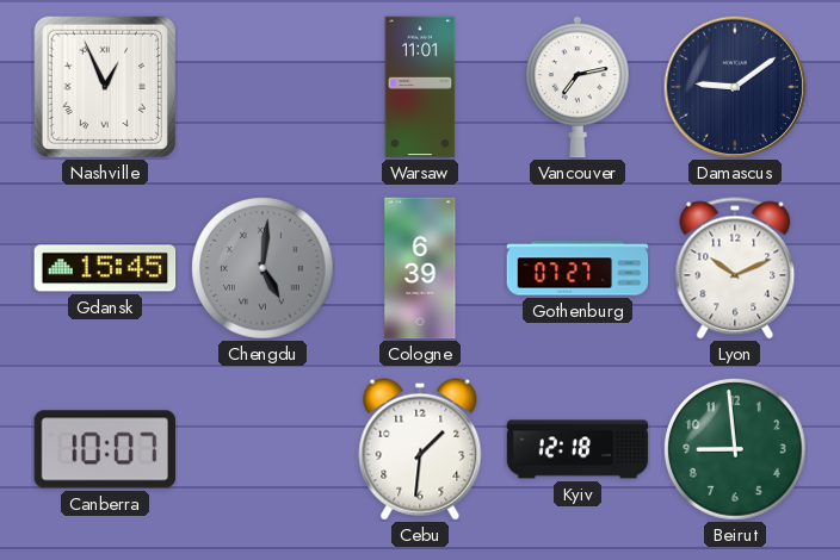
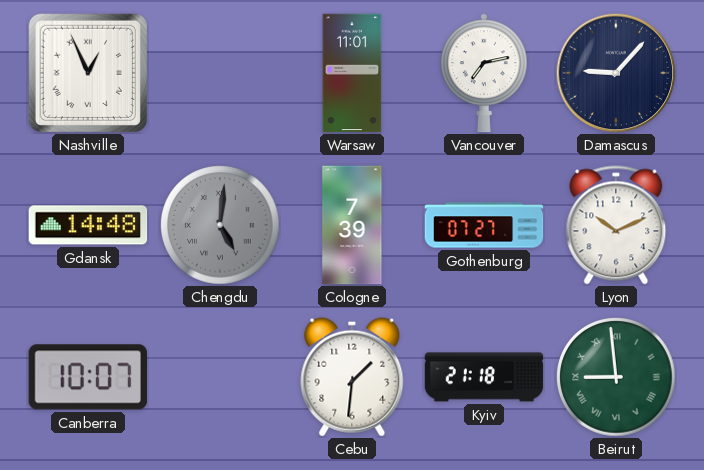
Damascus: 9:09 -> 9:07
Gdansk: 15:45 -> 14:48
Cologne: 6:39 -> 7:39
Kyiv: 12:18 -> 21:18
Beirut numerals: Arabic -> Roman
